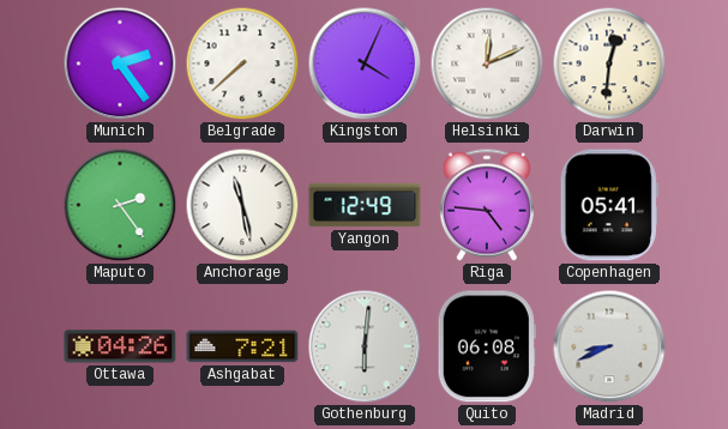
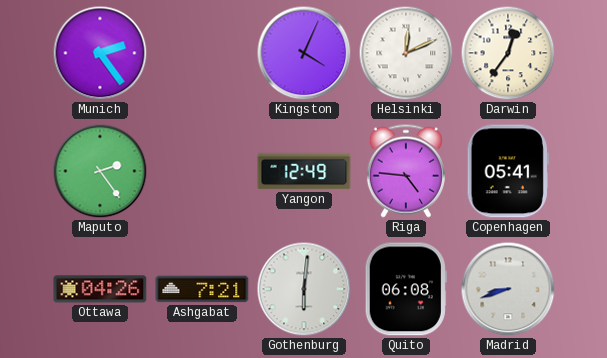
Belgrade: 7:38 -> none
Darwin: 12:31 -> 12:36
Anchorage: 11:28 -> none
Madrid: 8:41 -> 8:42
